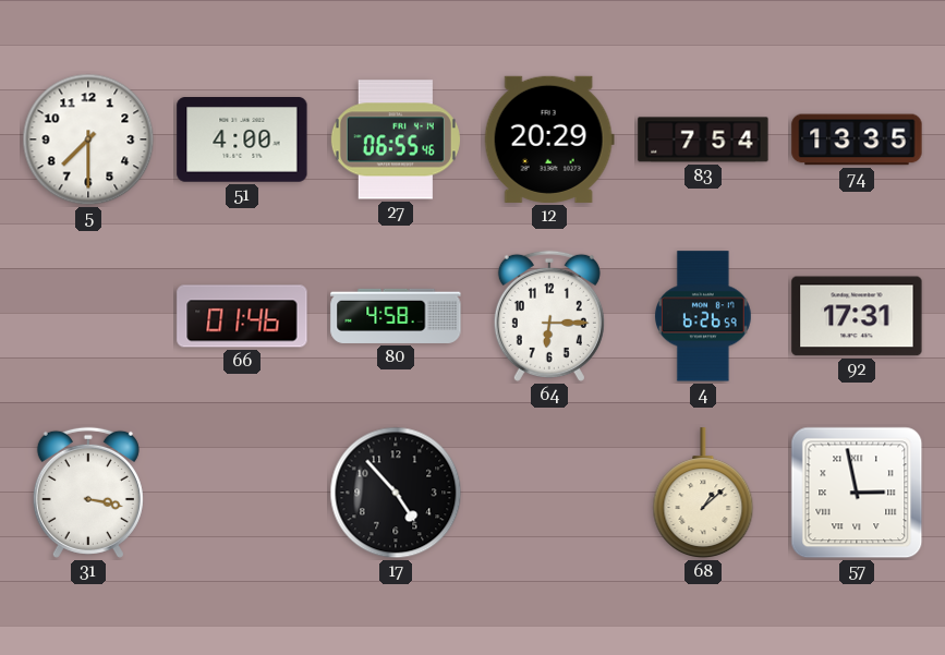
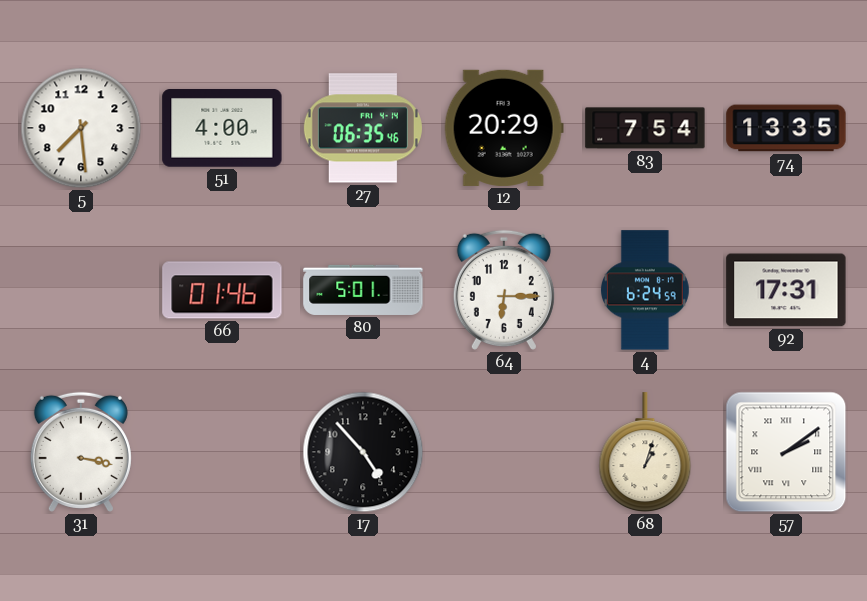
5: 7:30 -> 7:29
27: 06:55 -> 06:35
80: 4:58 -> 5:01
4: 6:26 -> 6:24
68: 1:08 -> 1:03
57: 2:58 -> 2:09
